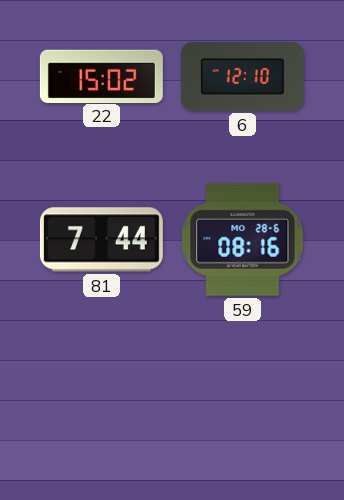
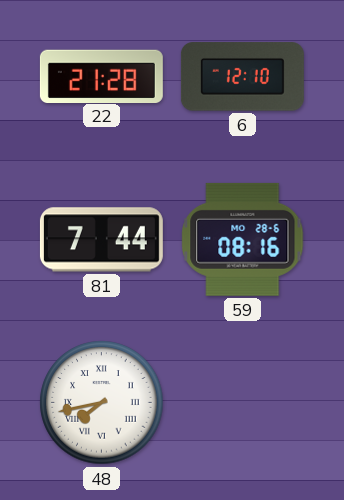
22: 15:02 -> 21:28
48: none -> 7:43
